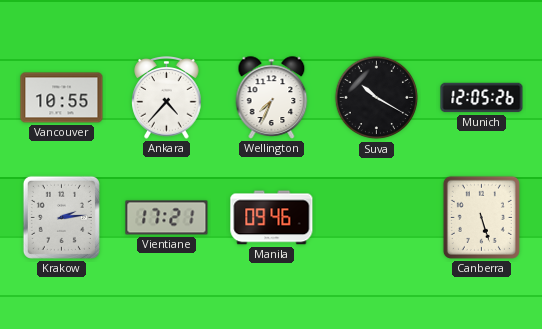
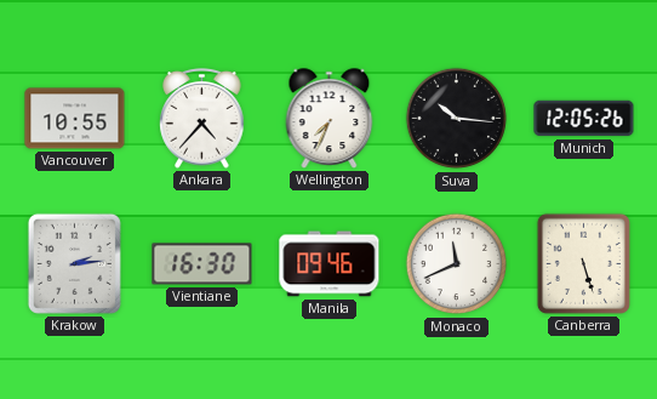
Suva: 10:20 -> 10:16
Vientiane: 17:21 -> 16:30
Monaco: none -> 11:41
